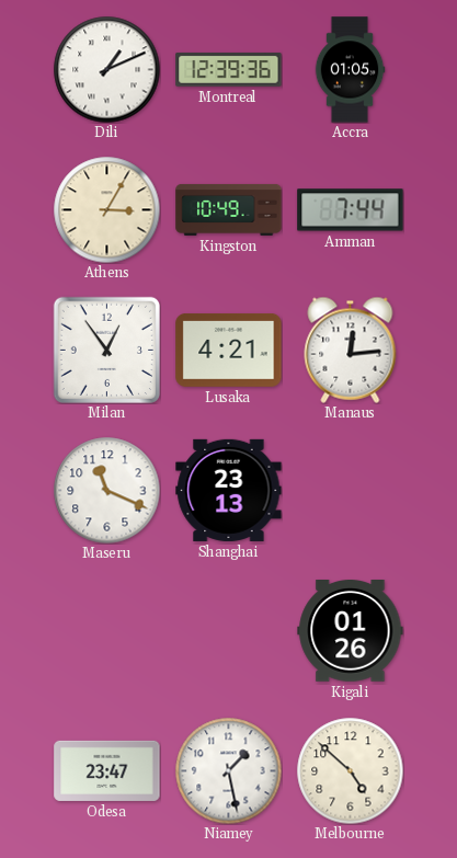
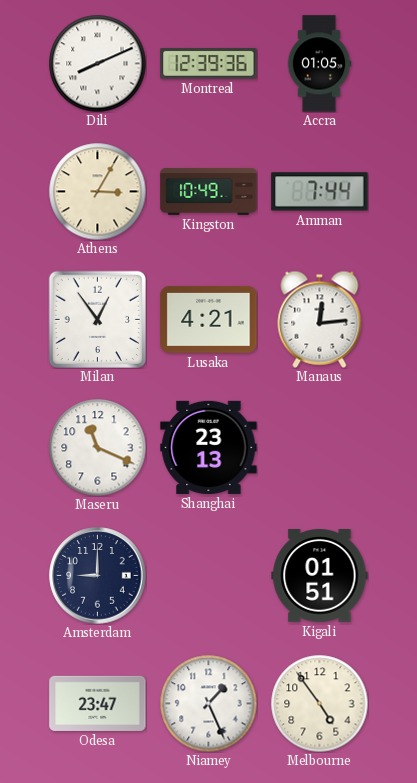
Dili: 1:11 -> 8:11
Amsterdam: none -> 9:00
Kigali: 01:26 -> 01:51
Niamey: 1:28 -> 1:26
Melbourne: 4:52 -> 4:54
